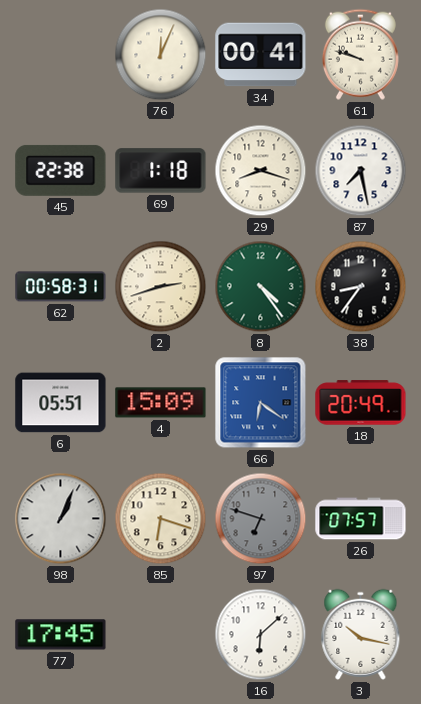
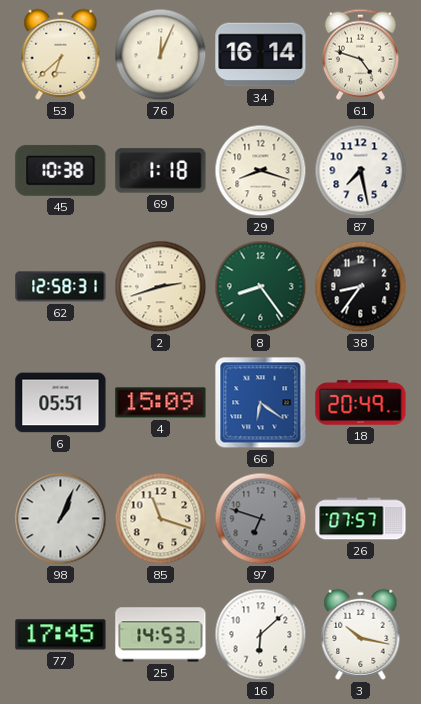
53: none -> 6:38
34: 00:41 -> 16:14
61: 9:48 -> 4:48
45: 22:38 -> 10:38
62: 00:58 -> 12:58
8: 4:24 -> 8:24
85: 6:18 -> 11:18
25: none -> 14:53
